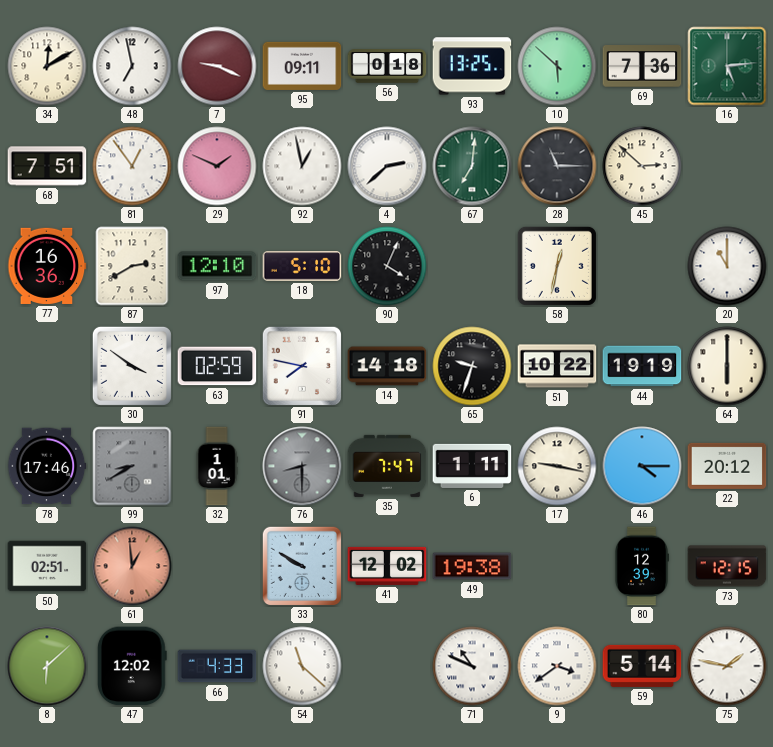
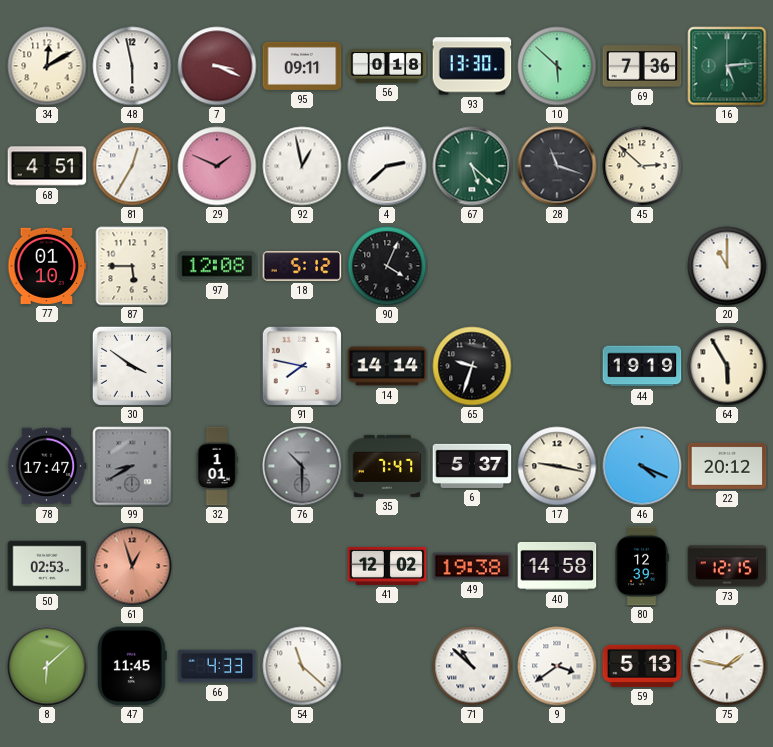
48: 6:58 -> 5:58
7: 9:19 -> 3:19
93: 13:25 -> 13:30
68: 7:51 -> 4:51
81: 12:54 -> 12:35
67: 7:01 -> 5:22
28: 11:15 -> 11:18
77: 16:36 -> 01:10
87: 2:40 -> 5:45
97: 12:10 -> 12:08
18: 5:10 -> 5:12
58: 12:32 -> none
63: 02:59 -> none
14: 14:18 -> 14:14
51: 10:22 -> none
64: 6:00 -> 5:55
78: 17:46 -> 17:47
76: 8:30 -> 10:30
6: 1:11 -> 5:37
46: 4:15 -> 4:19
50: 02:51 -> 02:53
61: 12:59 -> 12:57
33: 9:50 -> none
40: none -> 14:58
47: 12:02 -> 11:45
71: 10:49 -> 10:52
59: 5:14 -> 5:13
